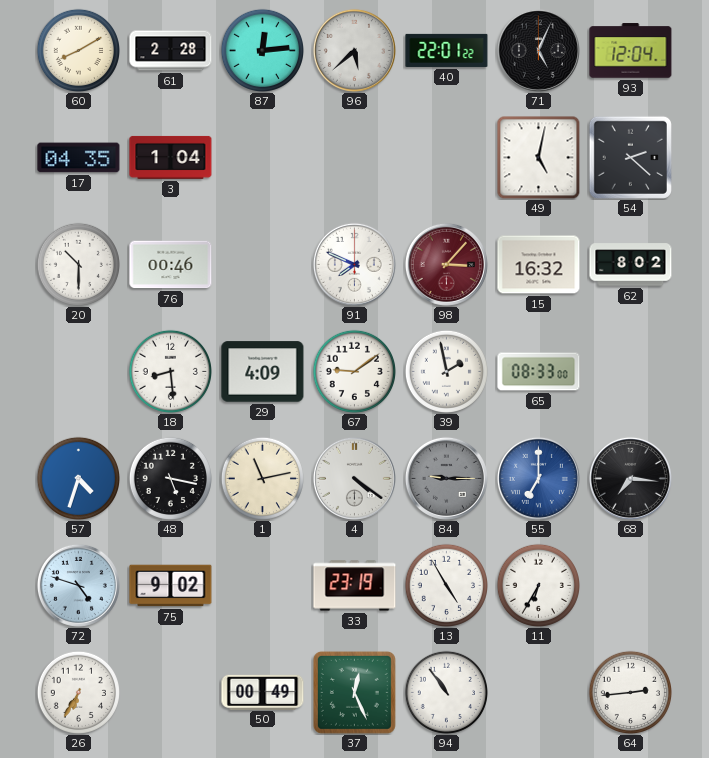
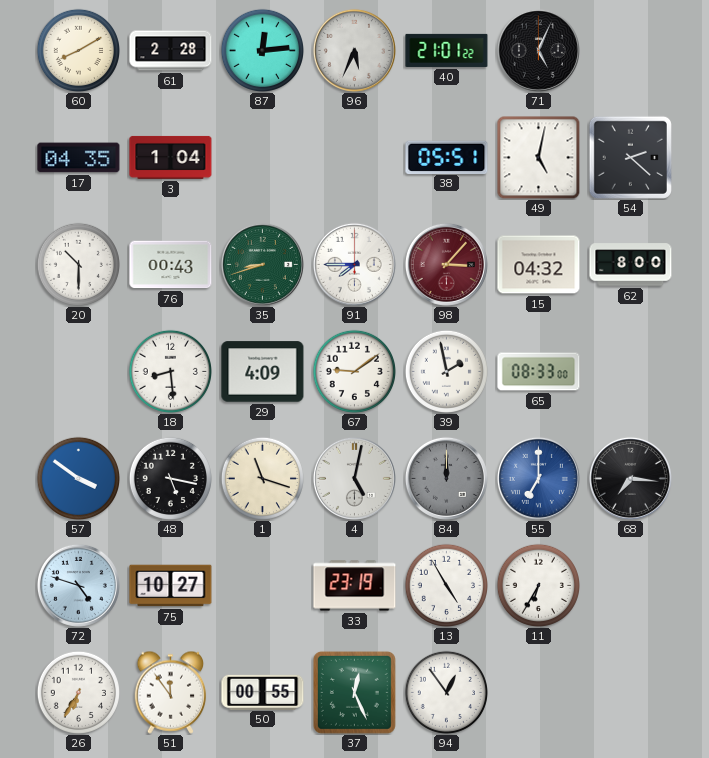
96: 5:38 -> 5:34
40: 22:01 -> 21:01
93: 12:04 -> none
38: none -> 05:51
76: 00:46 -> 00:43
35: none -> 8:42
91: 7:49 -> 7:45
15: 16:32 -> 04:32
62: 8:02 -> 8:00
57: 4:33 -> 3:51
1: 11:13 -> 11:18
4: 4:21 -> 5:02
84: 9:15 -> 12:00
75: 9:02 -> 10:27
51: none -> 11:54
50: 00:49 -> 00:55
94: 10:54 -> 12:54
64: 2:44 -> none
